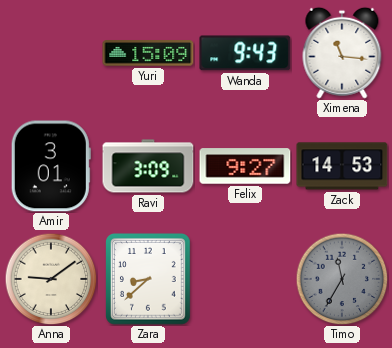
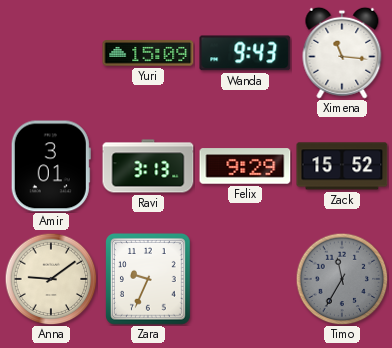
Ravi: 3:09 -> 3:13
Felix: 9:27 -> 9:29
Zack: 14:53 -> 15:52
Zara: 8:38 -> 9:34
